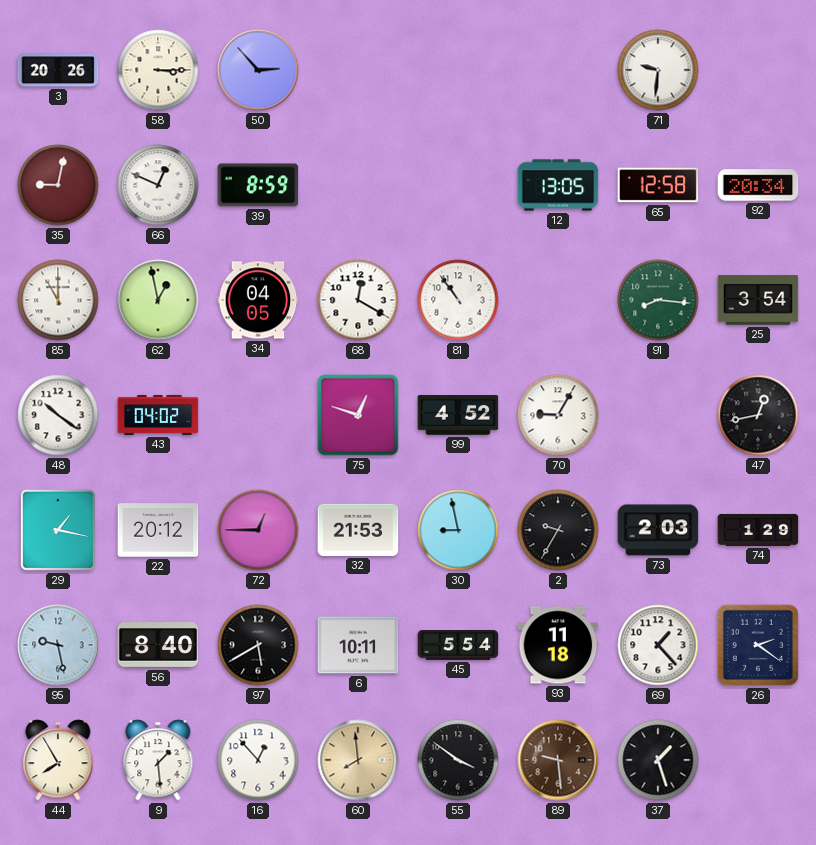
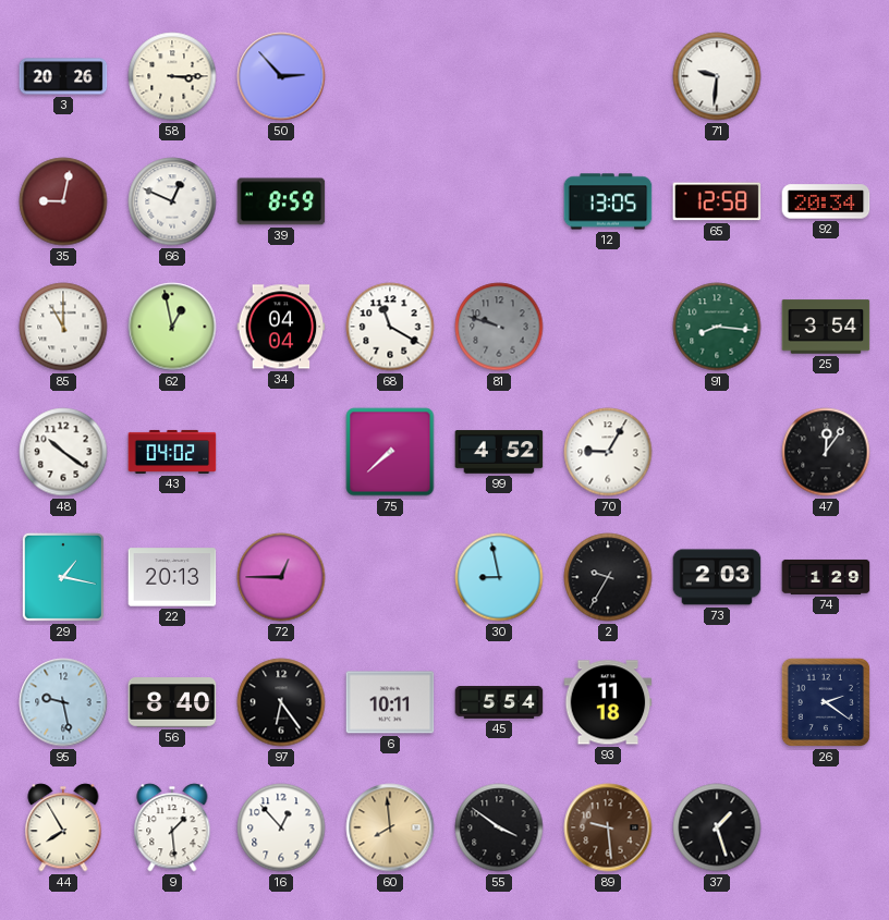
34: 04:05 -> 04:04
68: 12:20 -> 11:20
81: 10:54 -> 9:48
81 dial: white -> grey
75: 12:48 -> 7:38
47: 12:43 -> 12:06
22: 20:12 -> 20:13
32: 21:53 -> none
97: 5:40 -> 6:24
69: 1:23 -> none
